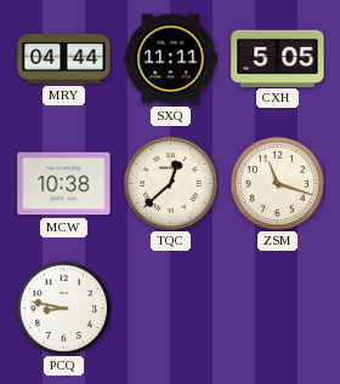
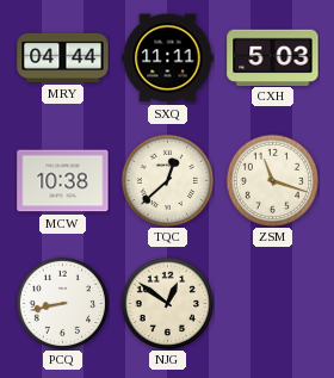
CXH: 5:05 -> 5:03
PCQ: 8:47 -> 8:43
NJG: none -> 12:51
